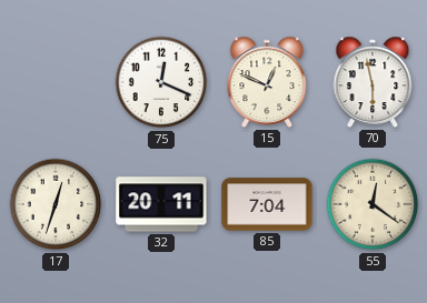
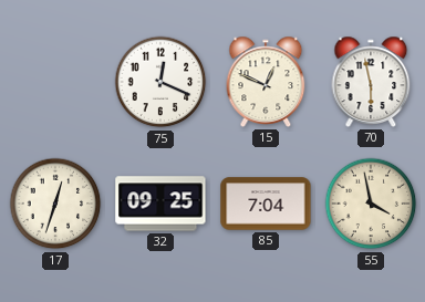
32: 20:11 -> 09:25
55: 12:21 -> 3:58
